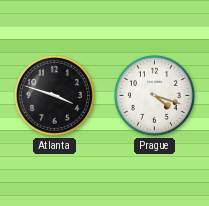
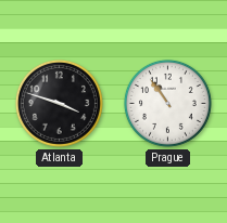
Prague: 4:18 -> 10:54
